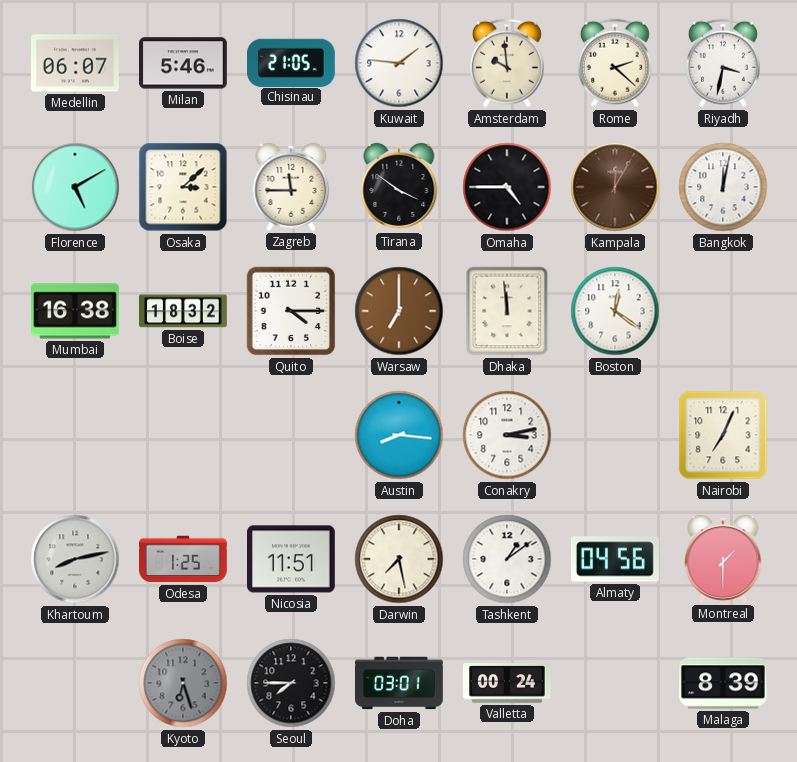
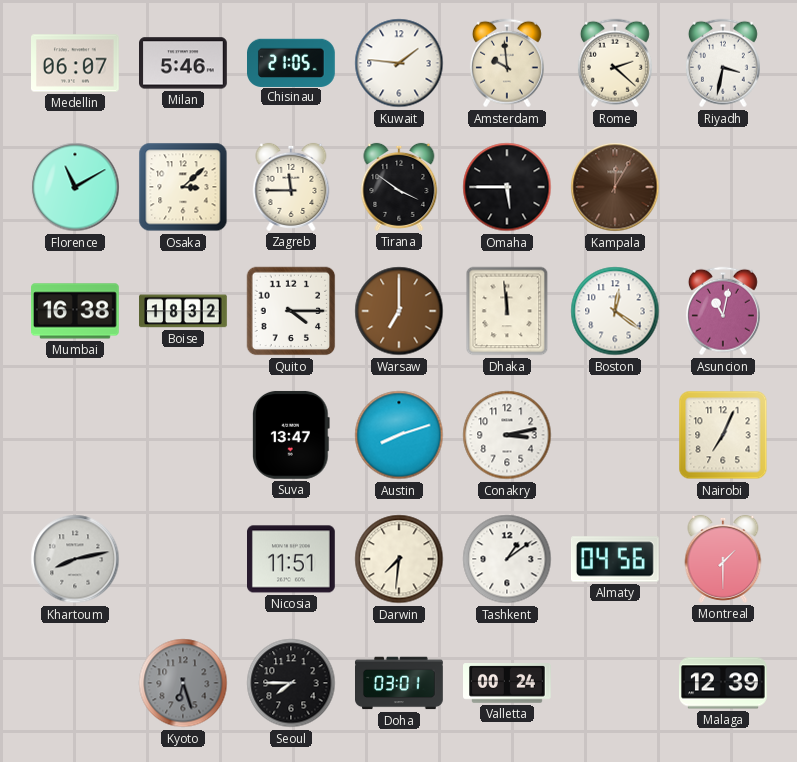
Florence: 5:10 -> 11:10
Omaha: 4:45 -> 5:45
Bangkok: 12:02 -> none
Asuncion: none -> 11:02
Suva: none -> 13:47
Austin: 8:16 -> 8:12
Odesa: 1:25 -> none
Darwin: 7:28 -> 7:31
Malaga: 8:39 -> 12:39
